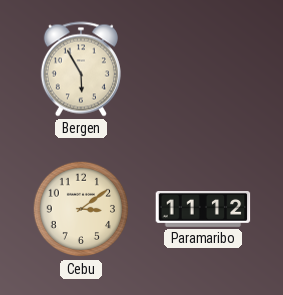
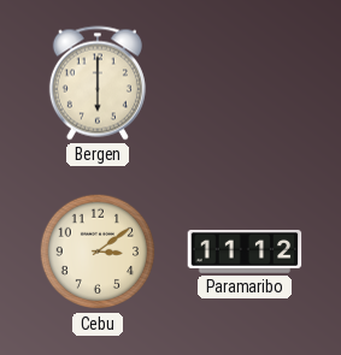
Bergen: 5:55 -> 6:00
